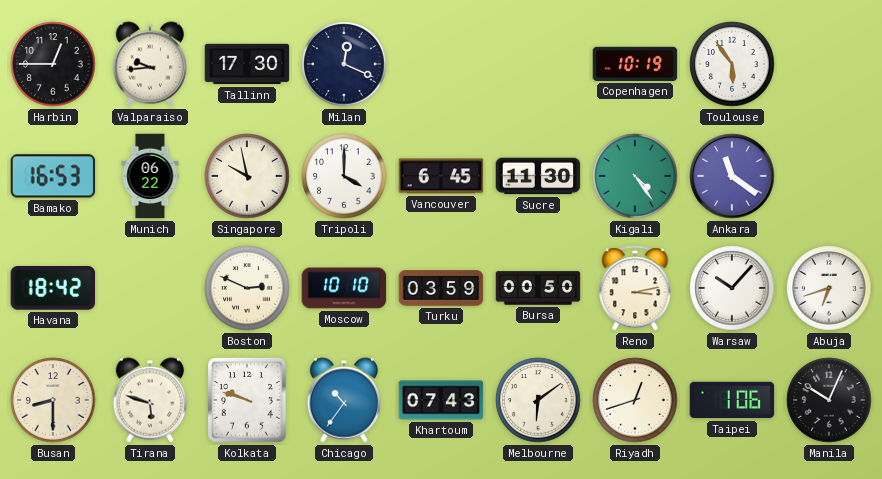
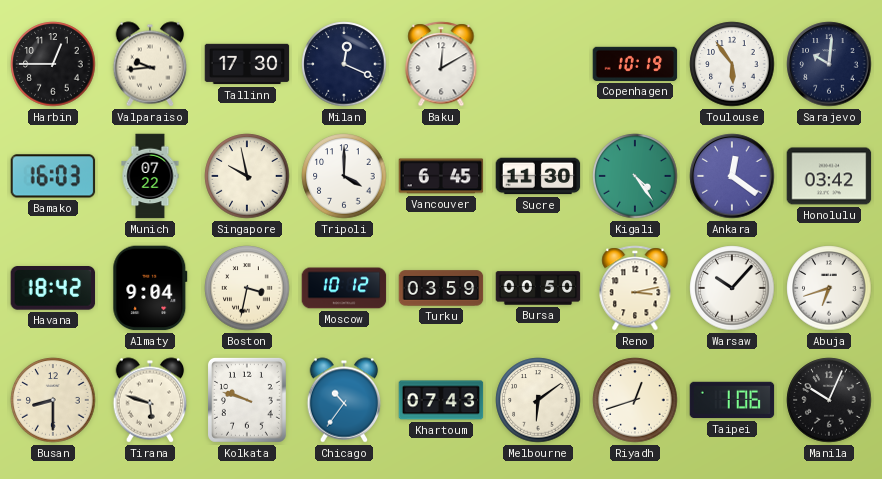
Baku: none -> 12:10
Sarajevo: none -> 10:01
Bamako: 16:53 -> 16:03
Munich: 06:22 -> 07:22
Ankara: 11:21 -> 12:21
Honolulu: none -> 03:42
Almaty: none -> 9:04
Boston: 2:49 -> 3:32
Moscow: 10:10 -> 10:12
